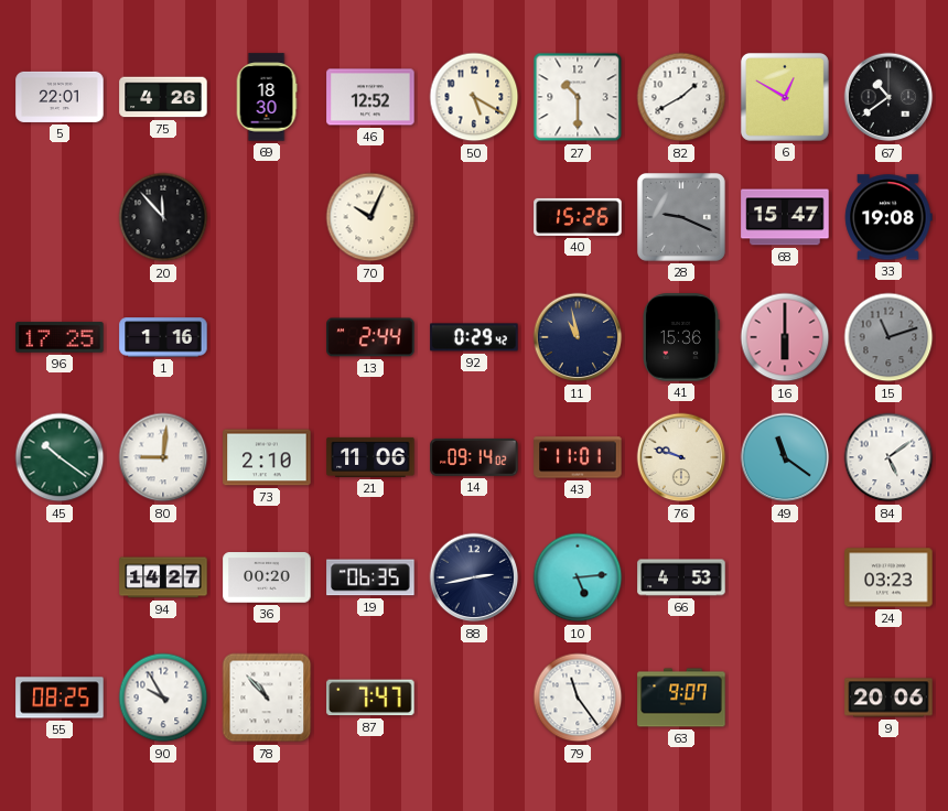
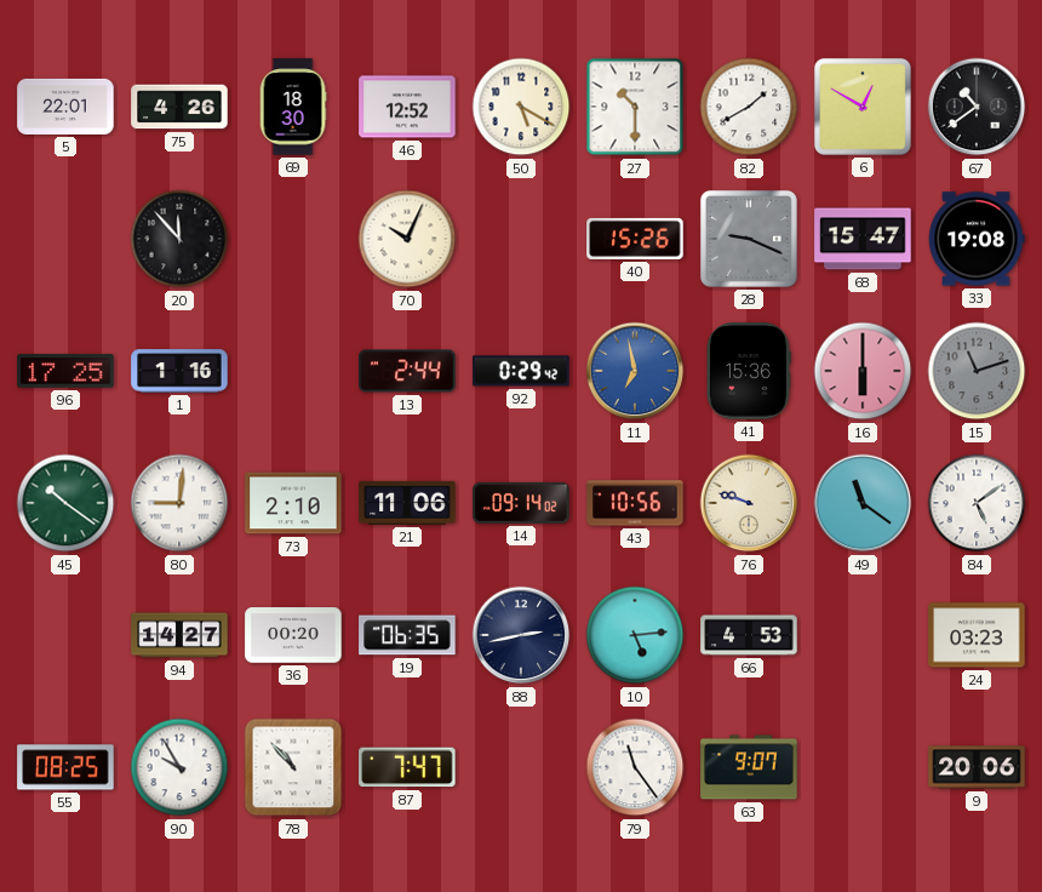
11: 10:58 -> 6:58
11 dial: navy -> blue
43: 11:01 -> 10:56
